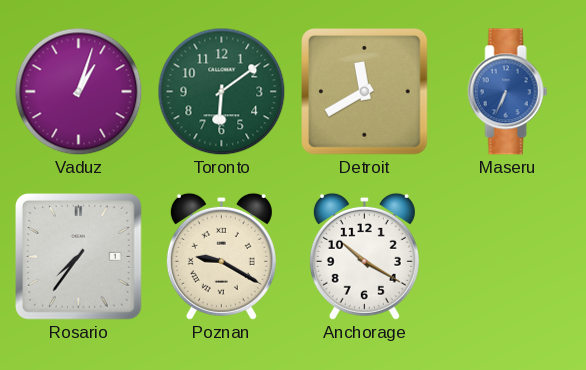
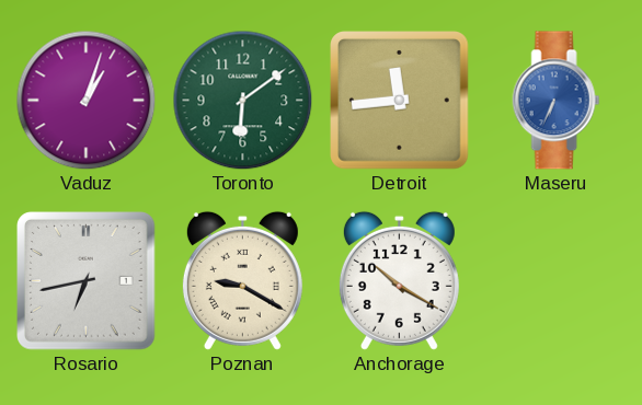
Detroit: 11:40 -> 11:44
Rosario: 7:36 -> 6:43
